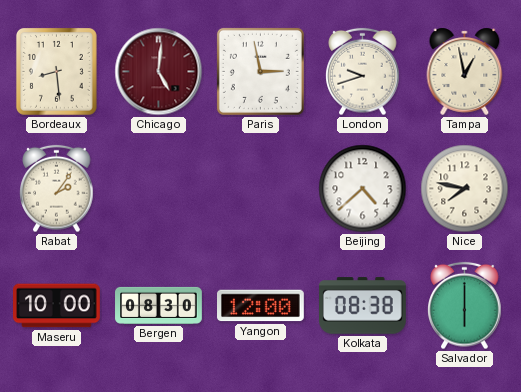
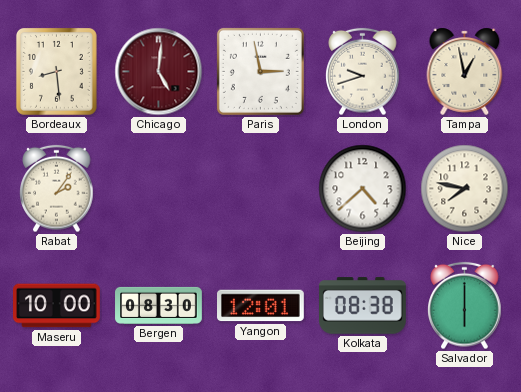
Yangon: 12:00 -> 12:01
